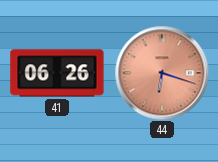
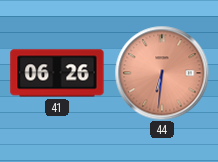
44: 6:18 -> 6:31
